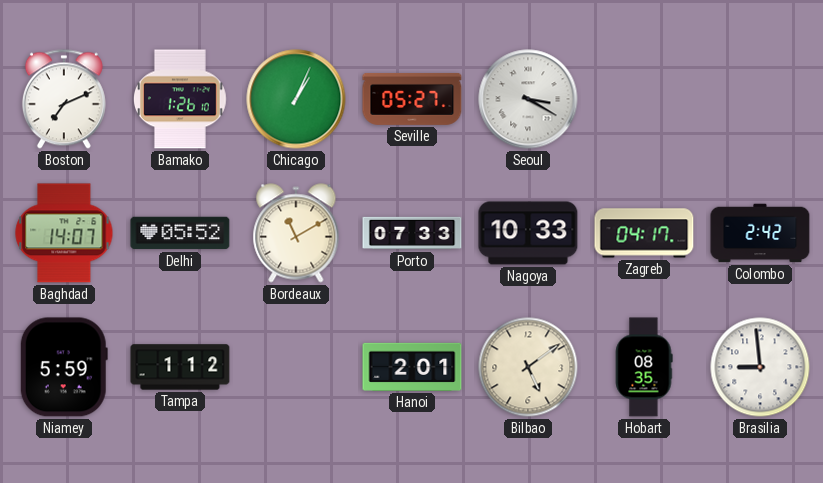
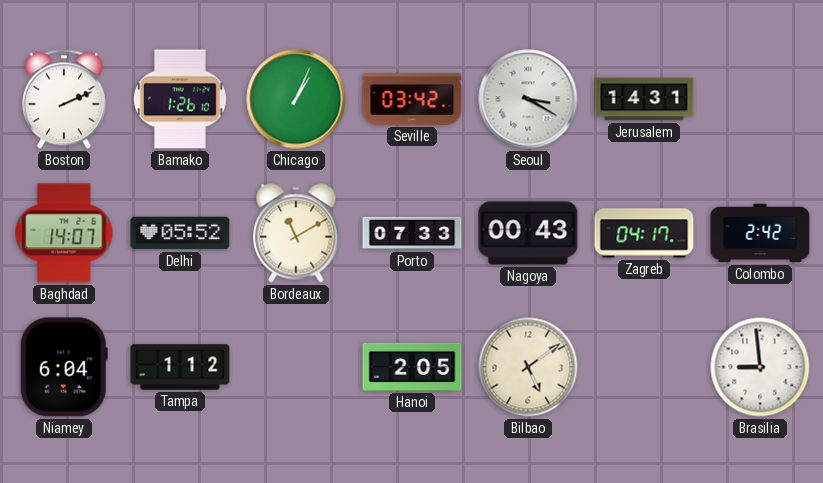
Boston: 7:11 -> 2:11
Seville: 05:27 -> 03:42
Jerusalem: none -> 14:31
Nagoya: 10:33 -> 00:43
Niamey: 5:59 -> 6:04
Hanoi: 2:01 -> 2:05
Hobart: 08:35 -> none
